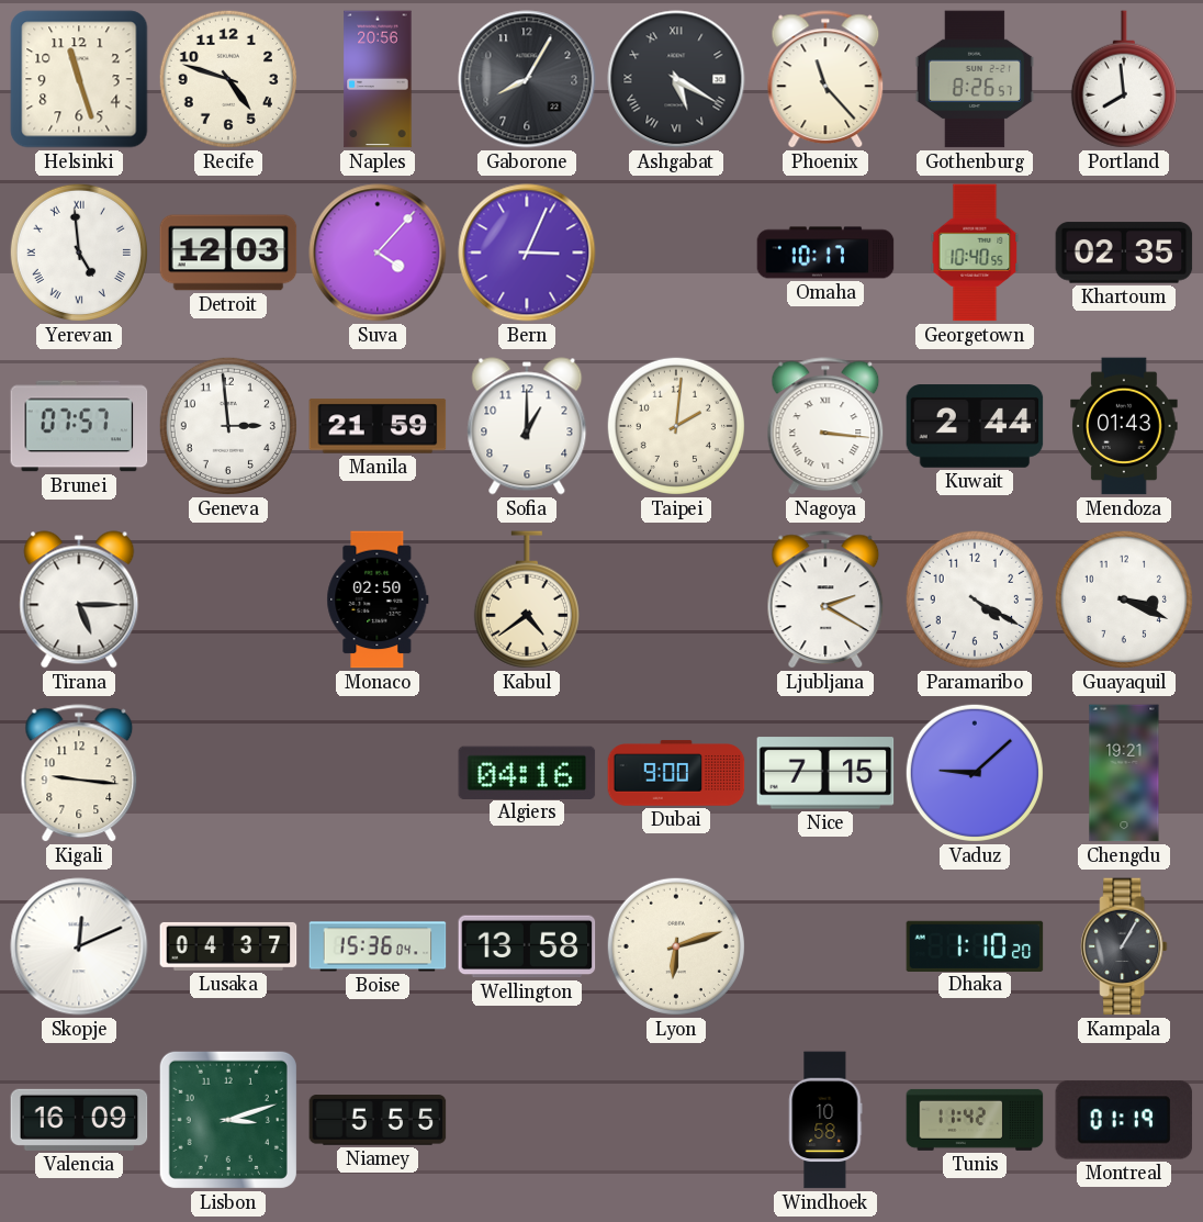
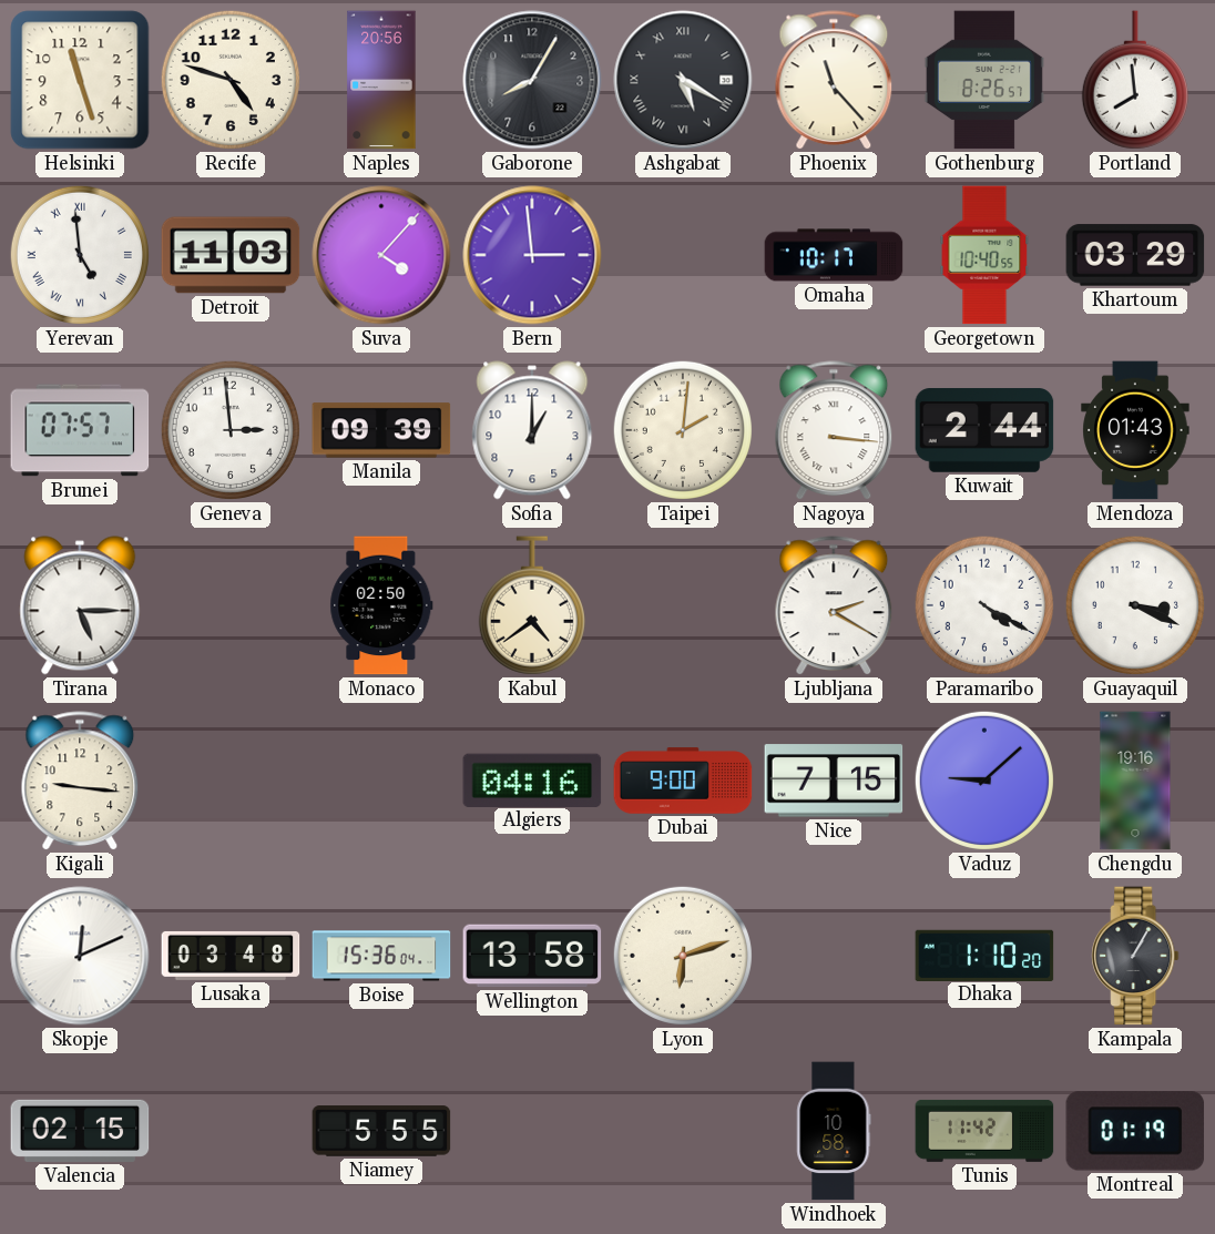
Detroit: 12:03 -> 11:03
Bern: 3:04 -> 2:59
Khartoum: 02:35 -> 03:29
Manila: 21:59 -> 09:39
Chengdu: 19:21 -> 19:16
Lusaka: 04:37 -> 03:48
Valencia: 16:09 -> 02:15
Lisbon: 3:12 -> none
